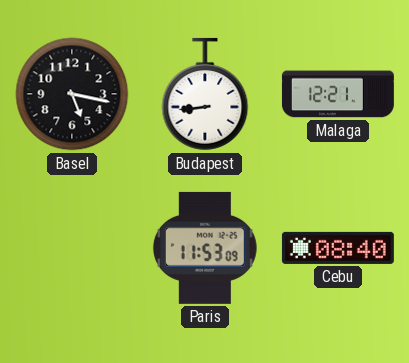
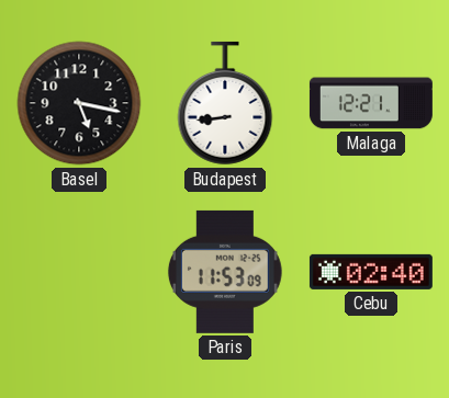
Cebu: 08:40 -> 02:40
